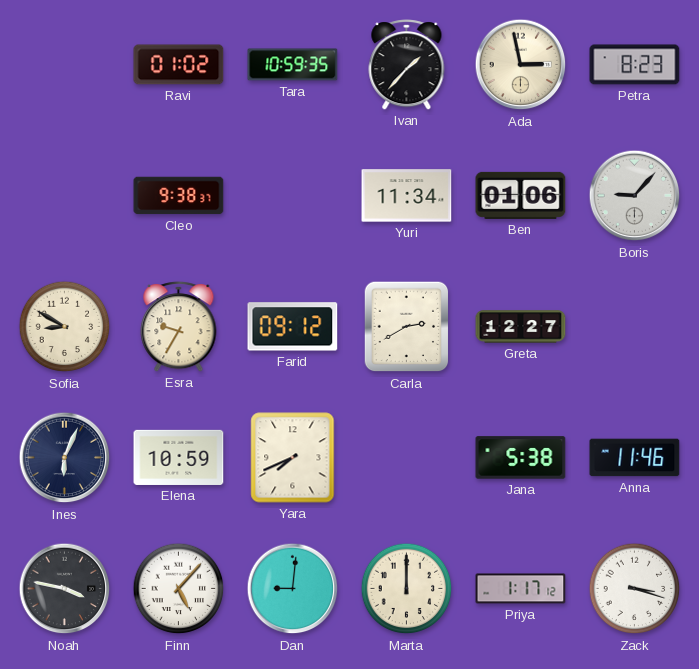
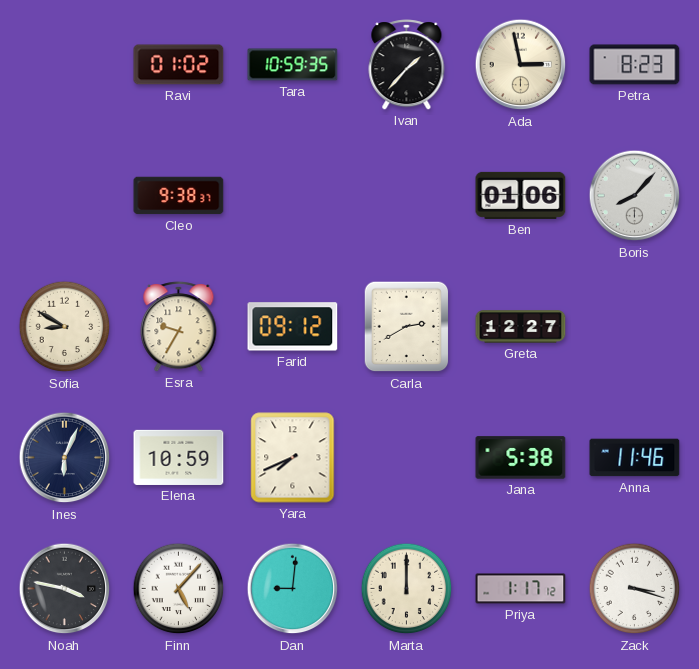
Yuri: 11:34 -> none
Boris: 9:07 -> 8:07
